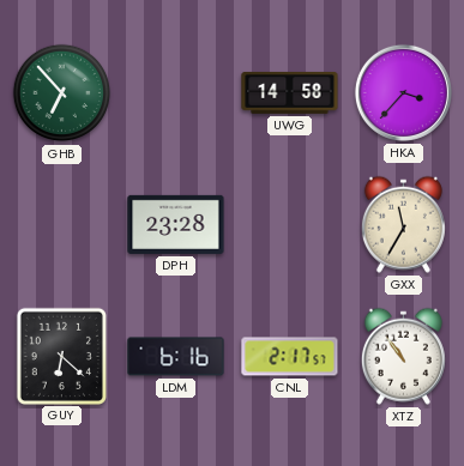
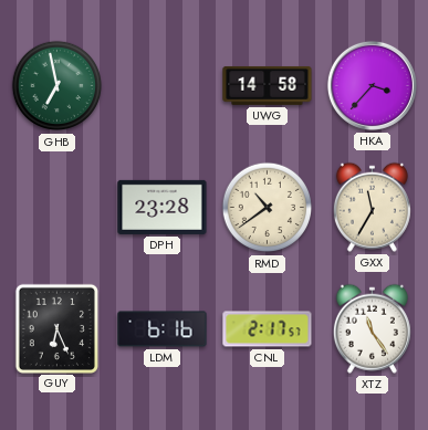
GHB: 6:53 -> 6:58
RMD: none -> 10:39
GUY: 6:22 -> 6:26
XTZ: 10:54 -> 11:24
